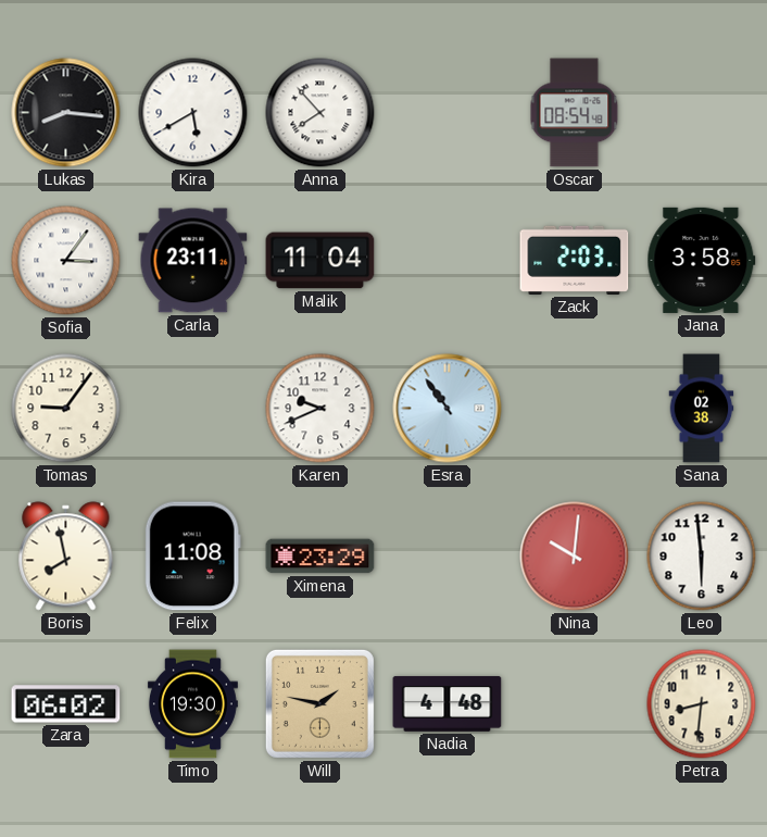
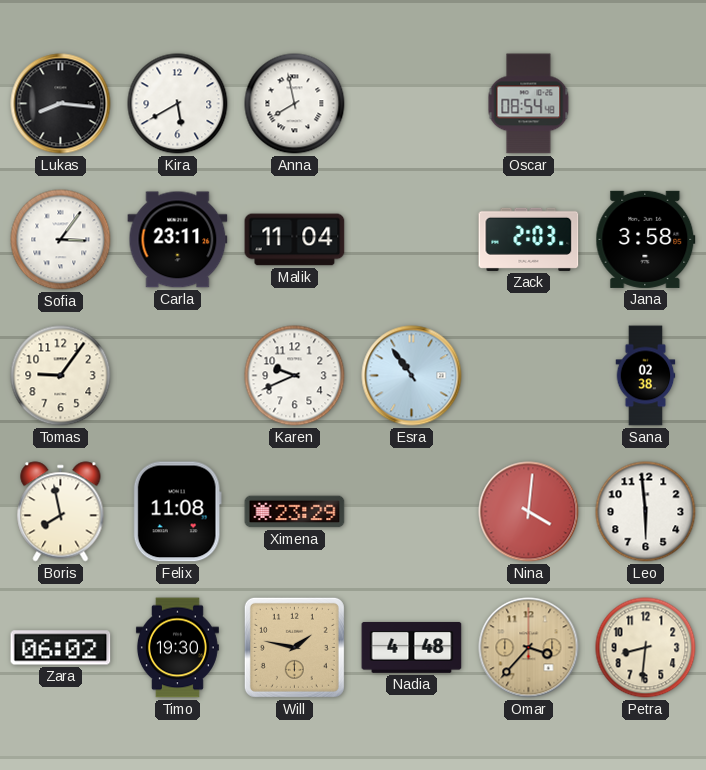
Anna: 7:53 -> 7:58
Nina: 10:01 -> 4:01
Omar: none -> 3:37
